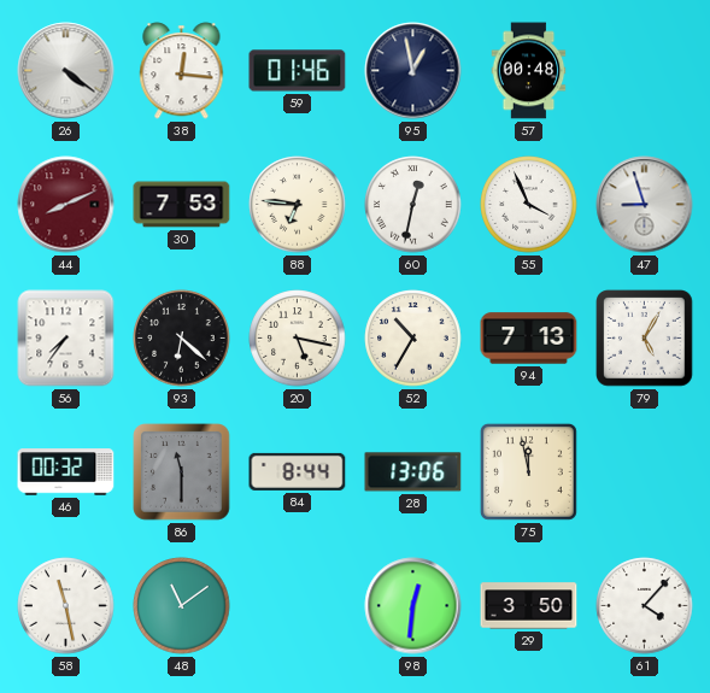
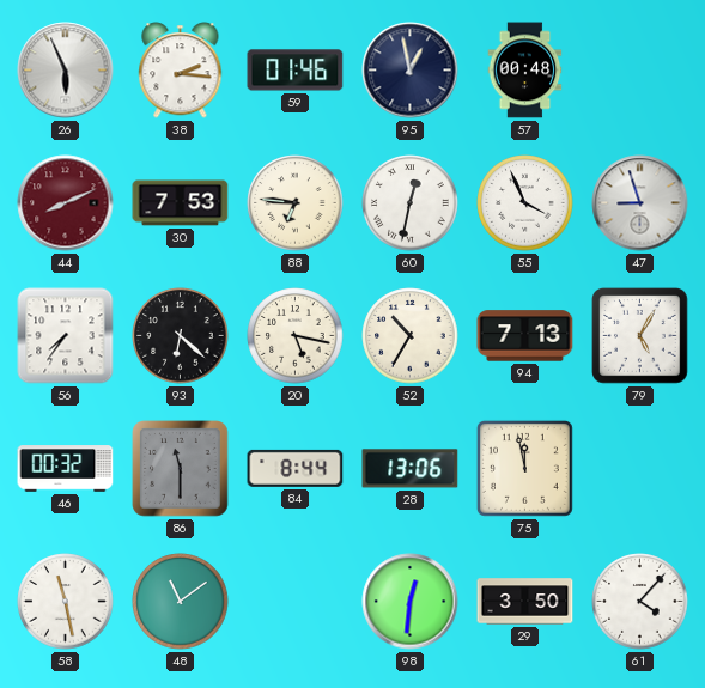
26: 4:21 -> 5:56
38: 12:16 -> 2:16
